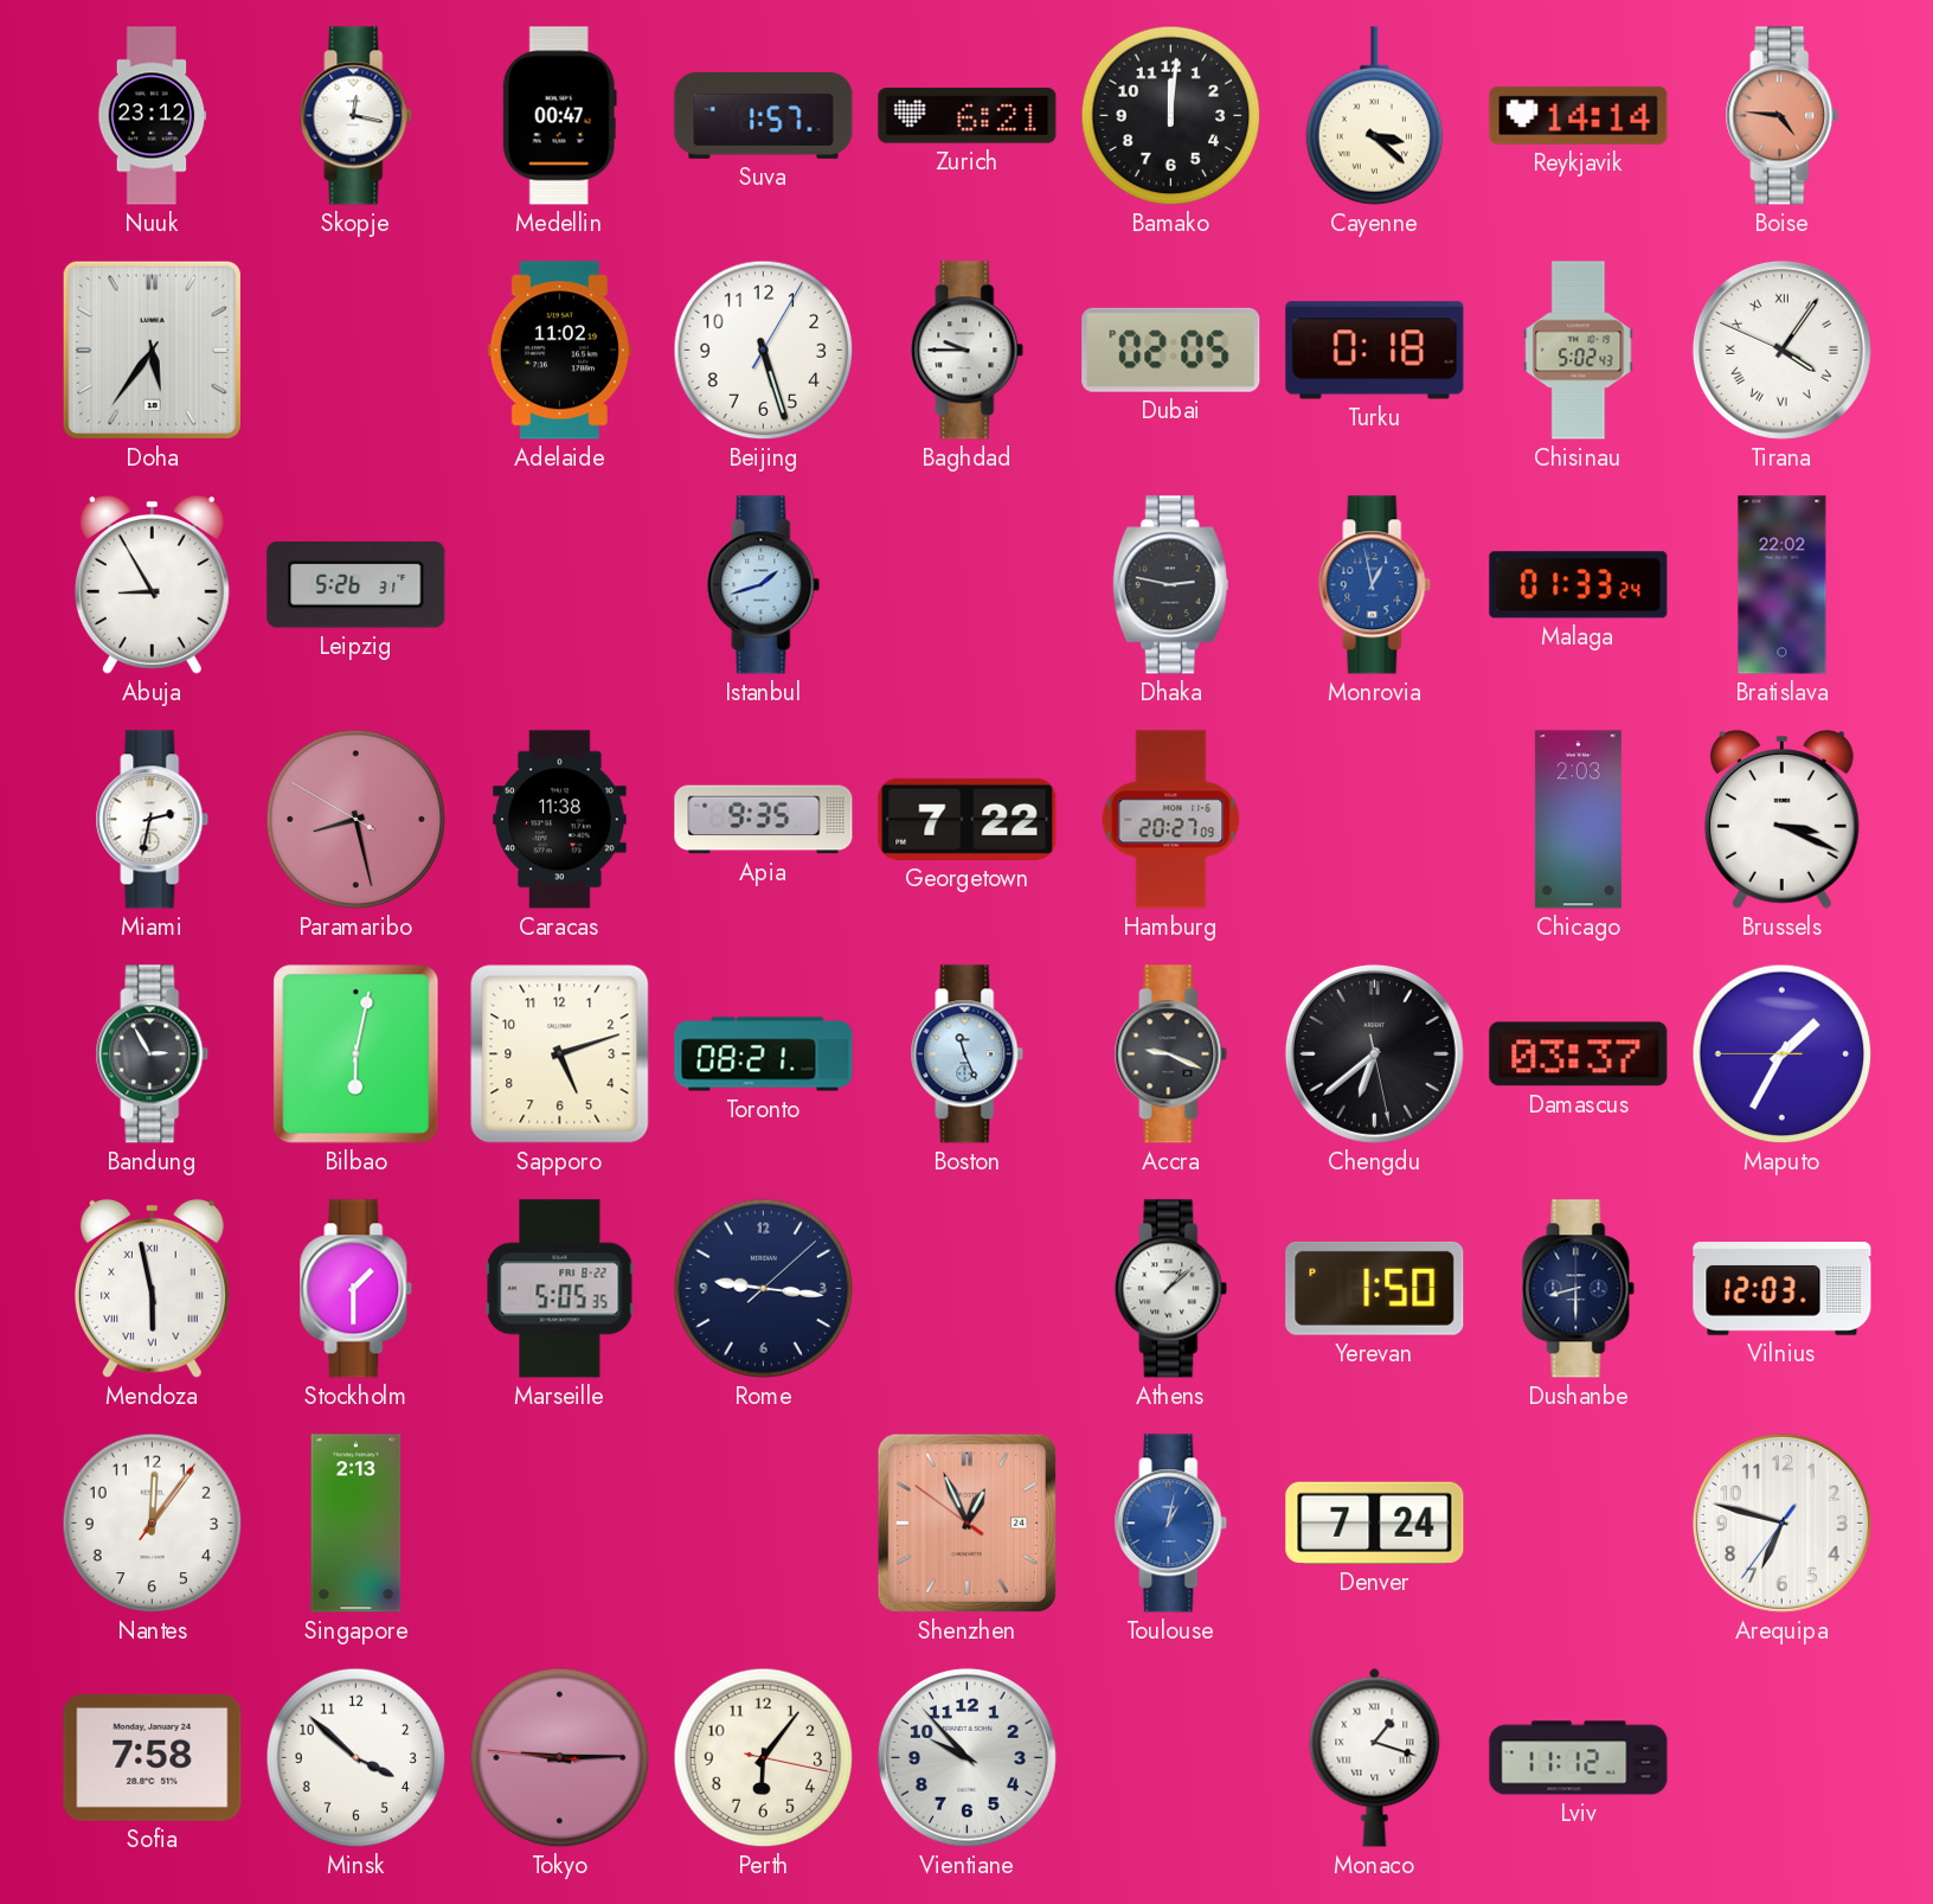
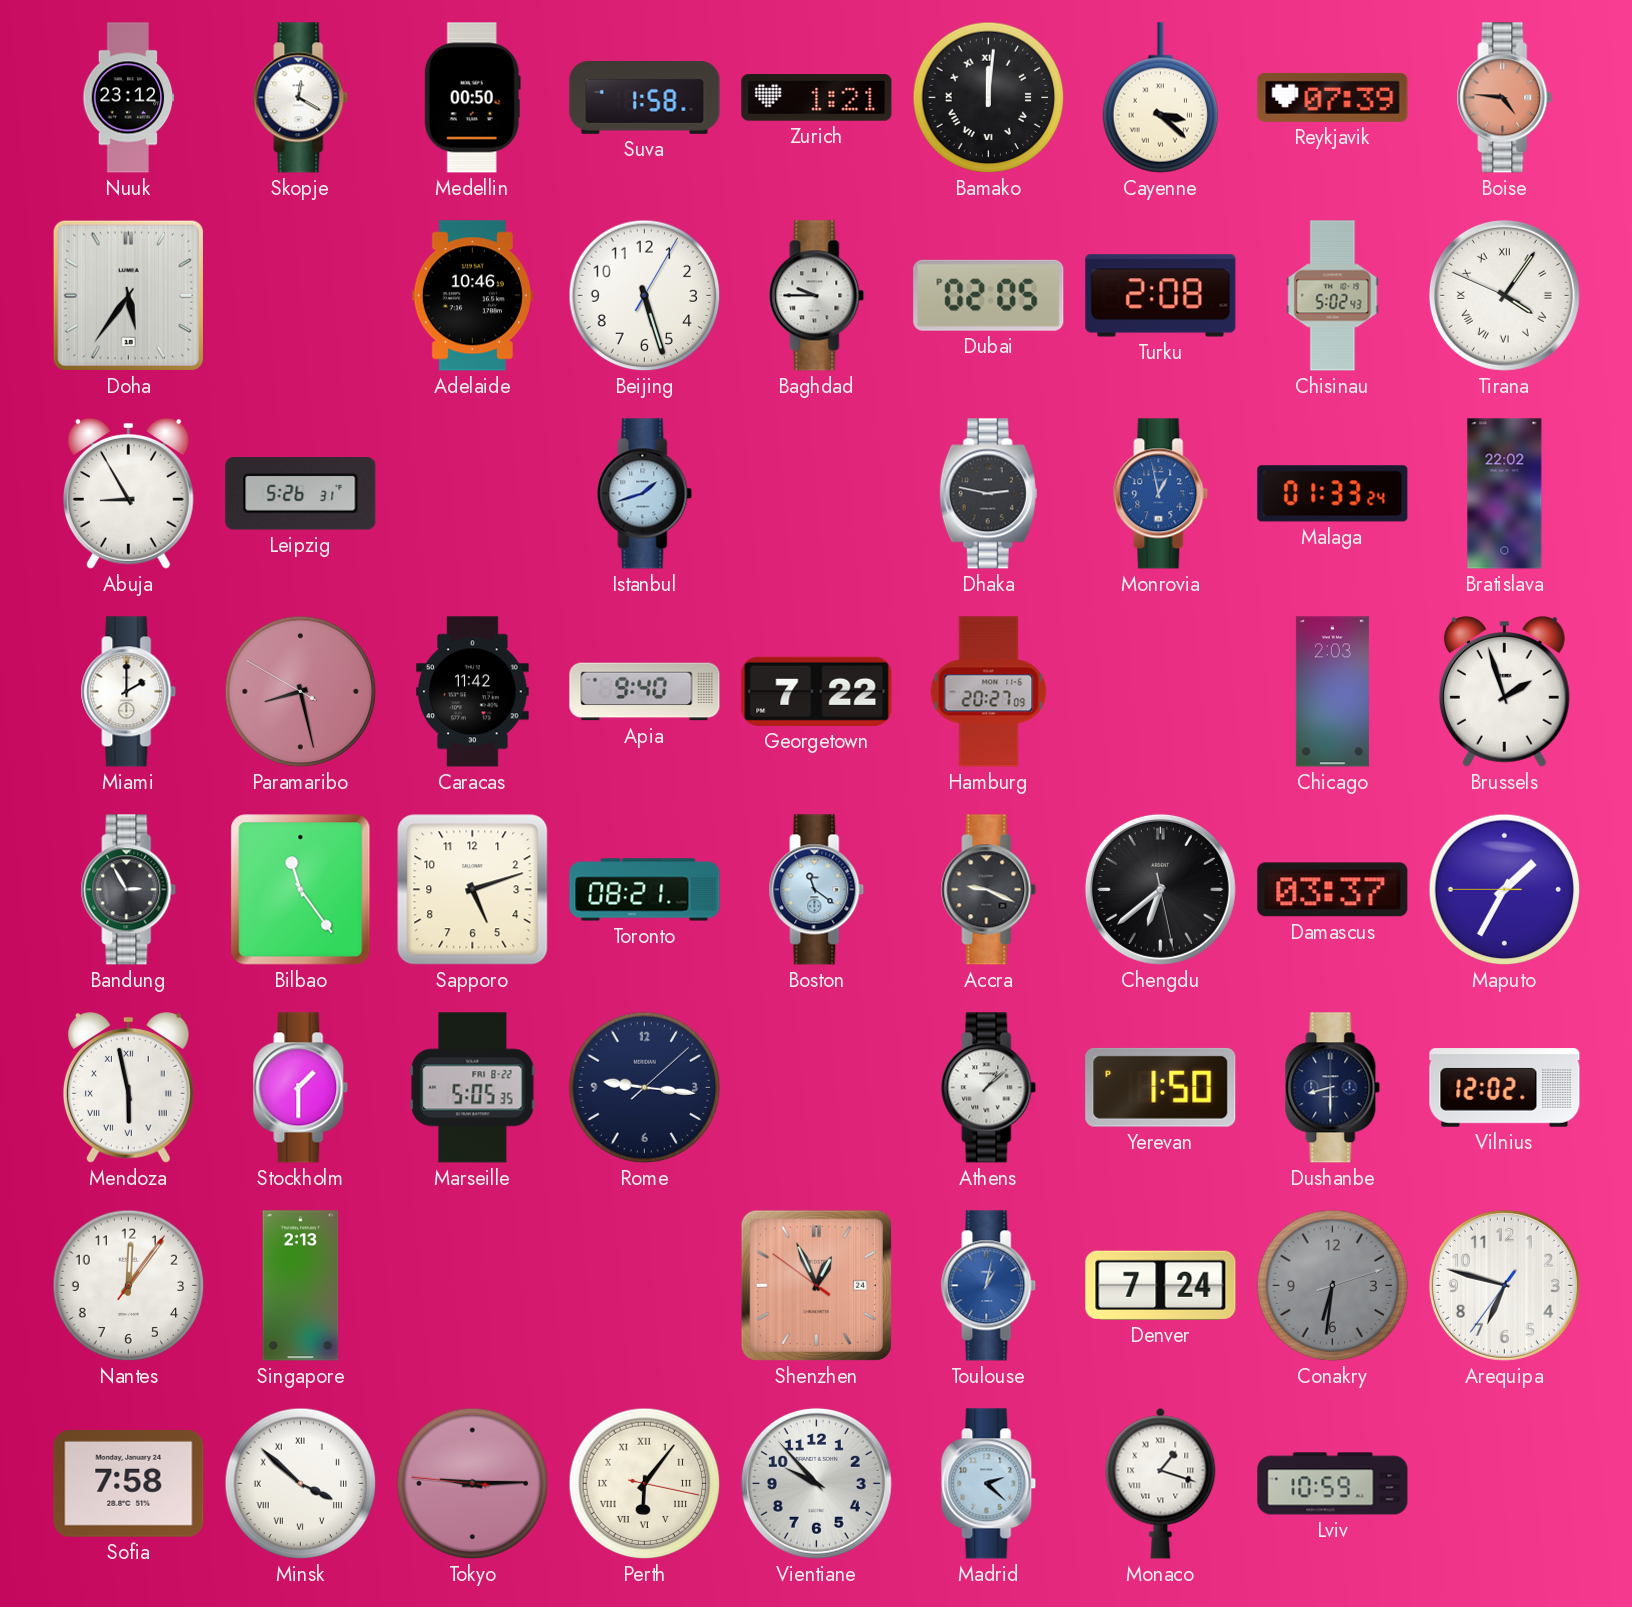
Skopje: 12:17 -> 12:20
Medellin: 00:47 -> 00:50
Suva: 1:57 -> 1:58
Zurich: 6:21 -> 1:21
Bamako numerals: Arabic -> Roman
Reykjavik: 14:14 -> 07:39
Adelaide: 11:02 -> 10:46
Turku: 0:18 -> 2:08
Miami: 2:32 -> 2:00
Caracas: 11:38 -> 11:42
Apia: 9:35 -> 9:40
Brussels: 3:19 -> 1:57
Bilbao: 6:02 -> 11:24
Boston: 11:26 -> 11:21
Vilnius: 12:03 -> 12:02
Conakry: none -> 6:31
Minsk numerals: Arabic -> Roman
Perth numerals: Arabic -> Roman
Madrid: none -> 2:22
Lviv: 11:12 -> 10:59
